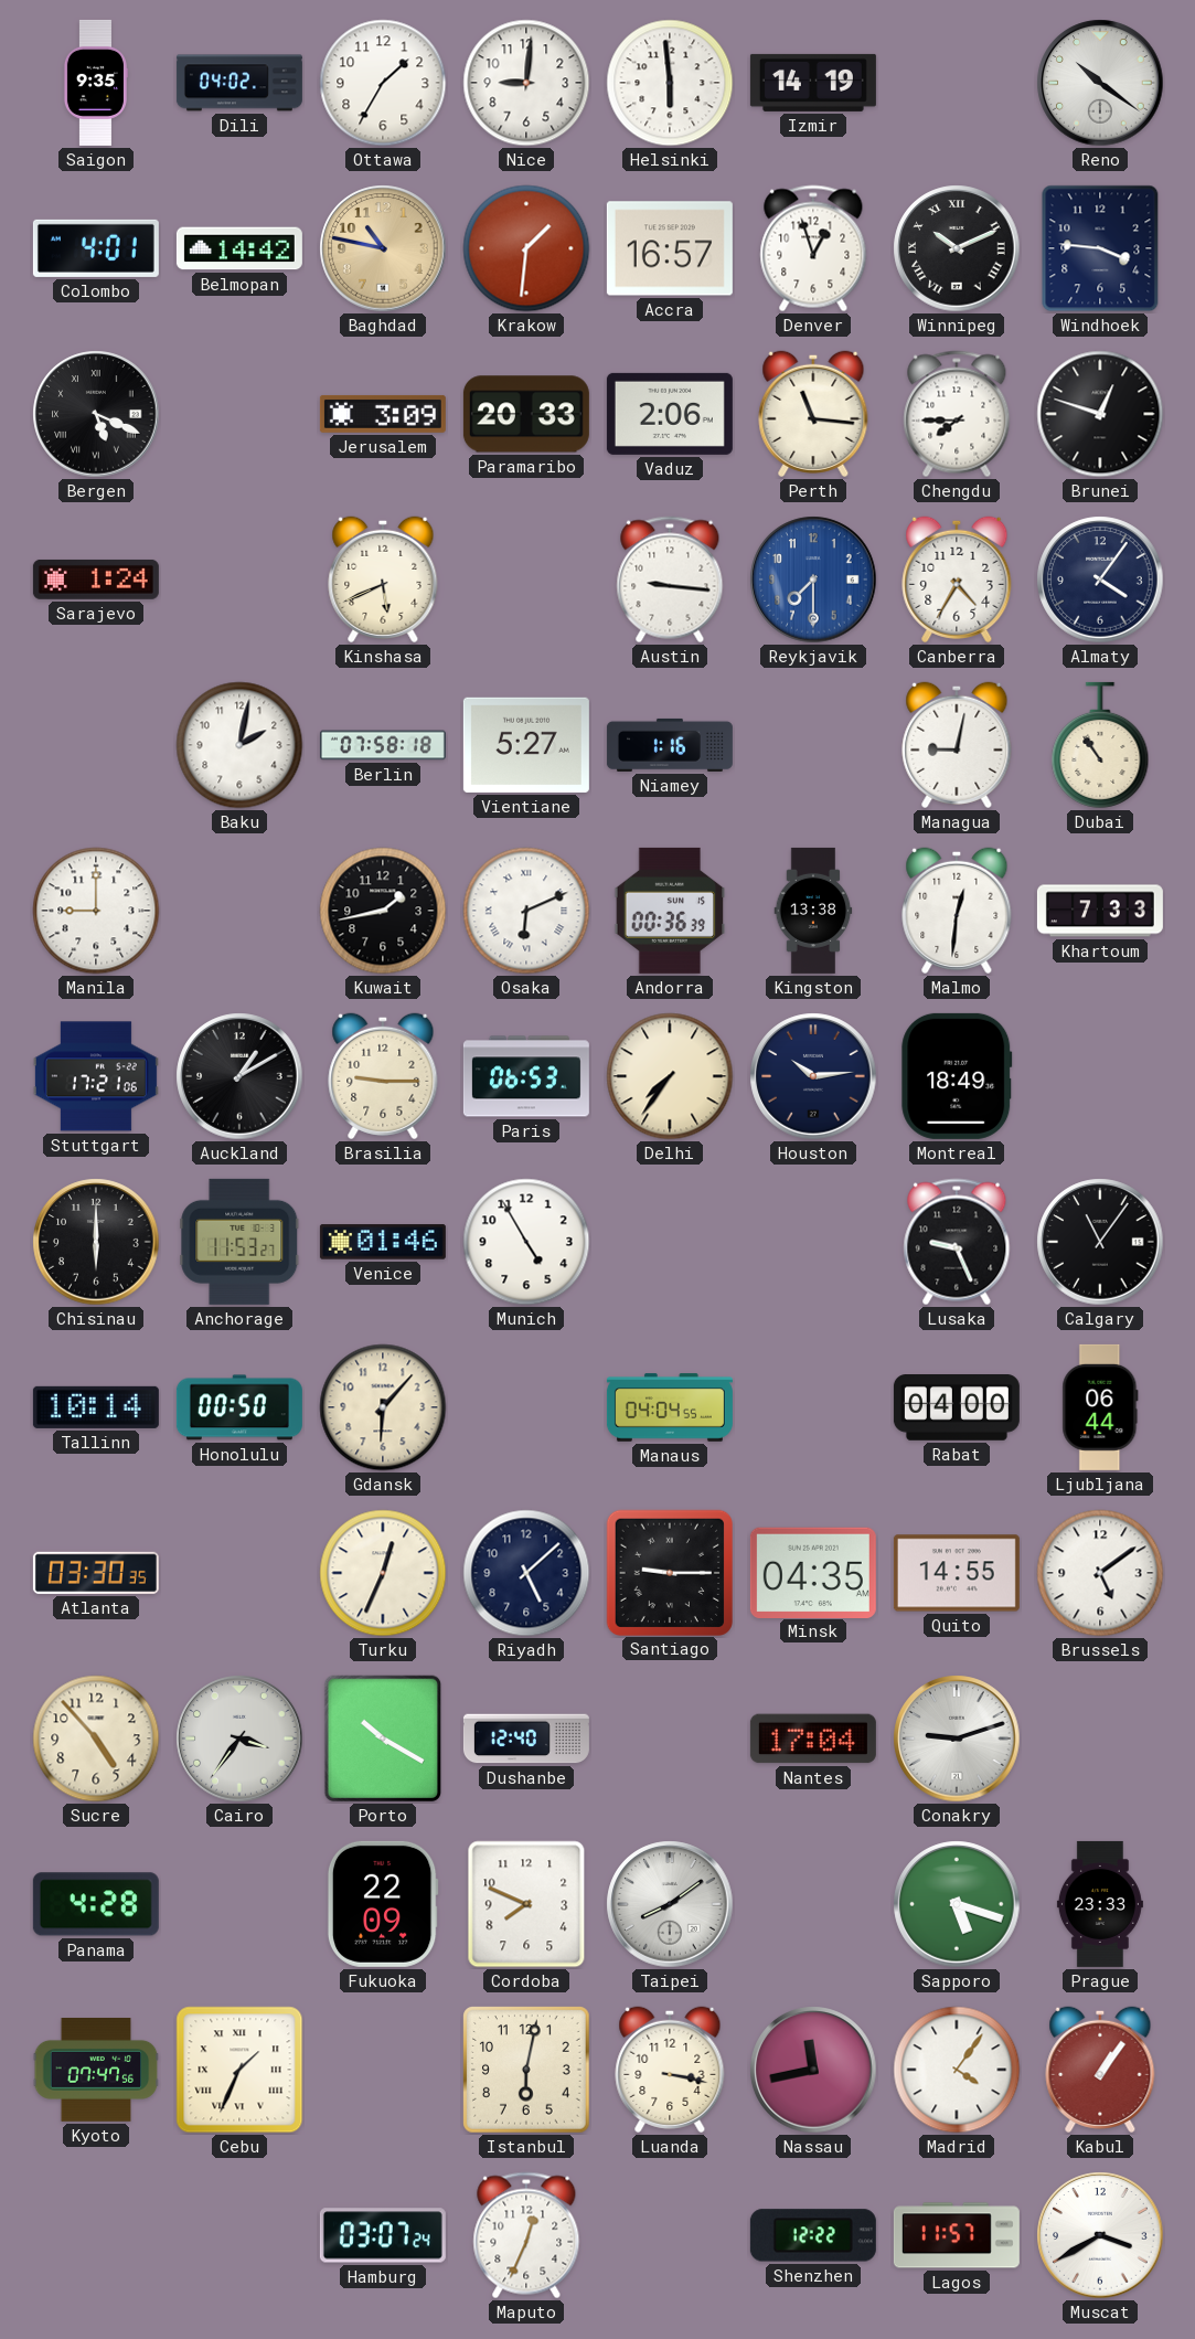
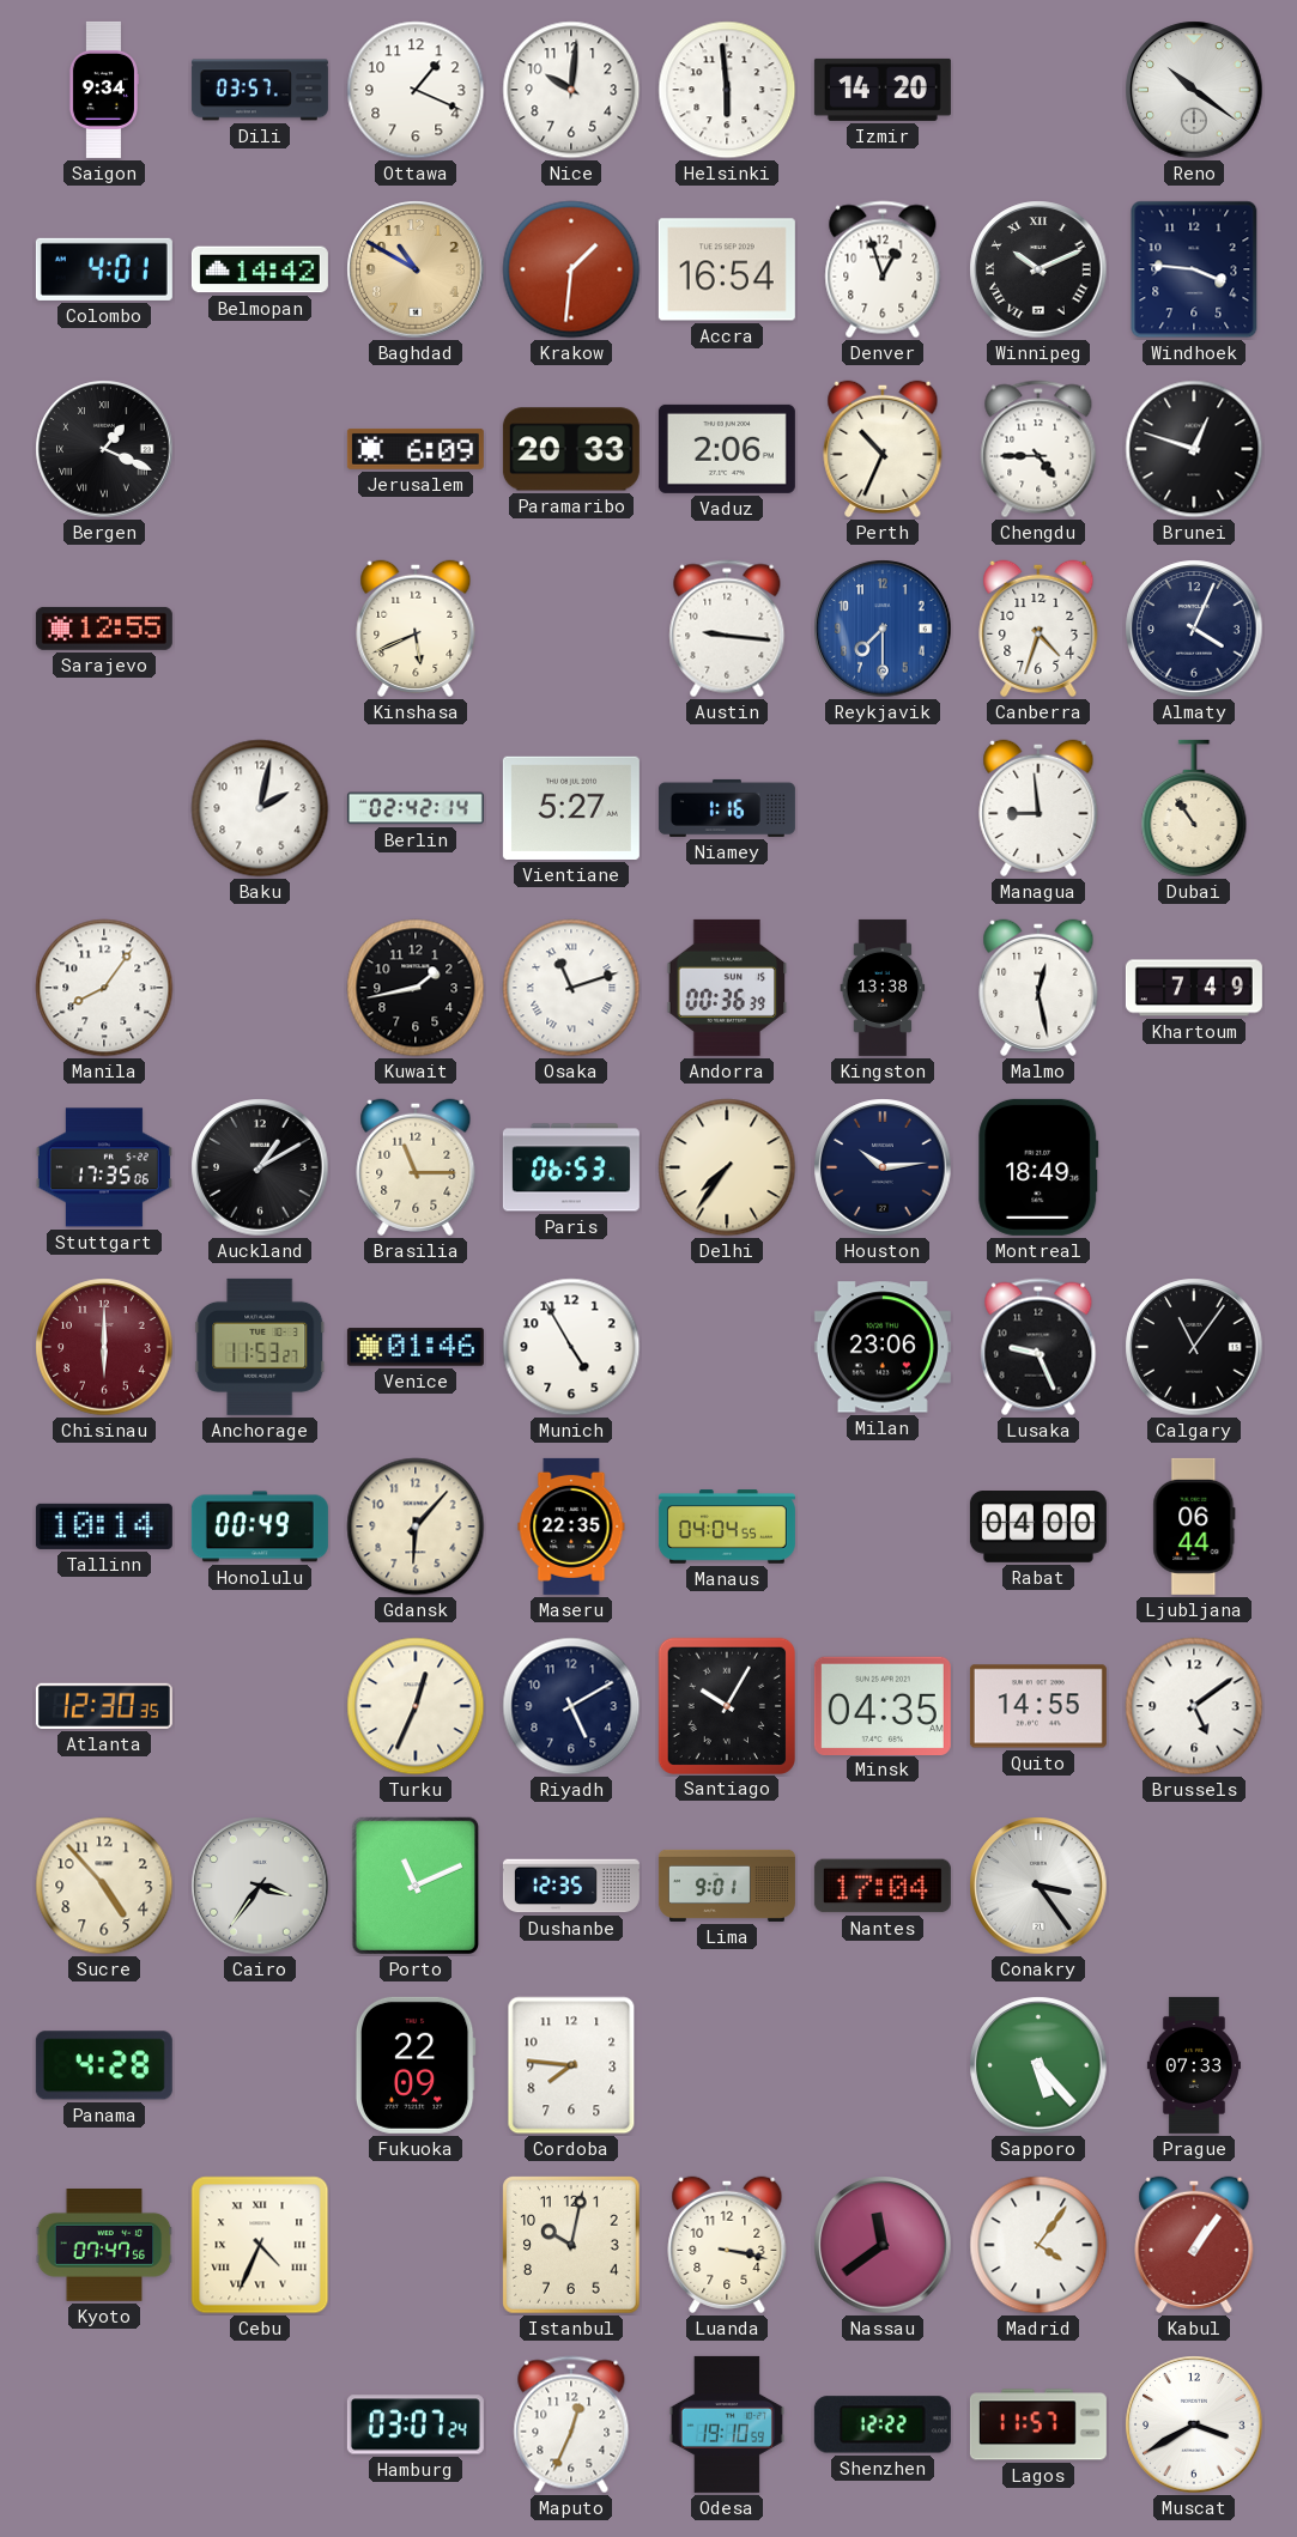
Saigon: 9:35 -> 9:34
Dili: 04:02 -> 03:57
Ottawa: 1:35 -> 1:19
Nice: 9:01 -> 10:01
Izmir: 14:19 -> 14:20
Baghdad: 10:47 -> 10:50
Accra: 16:57 -> 16:54
Bergen: 5:19 -> 1:19
Jerusalem: 3:09 -> 6:09
Perth: 11:16 -> 10:34
Chengdu: 7:45 -> 4:45
Sarajevo: 1:24 -> 12:55
Canberra: 4:35 -> 4:33
Almaty: 4:06 -> 4:04
Berlin: 07:58 -> 02:42
Managua: 9:02 -> 8:59
Manila: 9:00 -> 8:06
Osaka: 6:11 -> 11:12
Malmo: 12:31 -> 12:28
Khartoum: 7:33 -> 7:49
Stuttgart: 17:21 -> 17:35
Brasilia: 9:15 -> 11:15
Chisinau dial: black -> burgundy
Milan: none -> 23:06
Honolulu: 00:50 -> 00:49
Maseru: none -> 22:35
Atlanta: 03:30 -> 12:30
Riyadh: 5:08 -> 5:10
Santiago: 9:15 -> 10:05
Porto: 10:20 -> 11:11
Dushanbe: 12:40 -> 12:35
Lima: none -> 9:01
Conakry: 9:12 -> 3:24
Cordoba: 7:49 -> 7:46
Taipei: 8:09 -> none
Sapporo: 5:18 -> 5:23
Prague: 23:33 -> 07:33
Cebu: 1:34 -> 4:34
Istanbul: 6:02 -> 10:02
Nassau: 11:43 -> 11:39
Odesa: none -> 19:10
